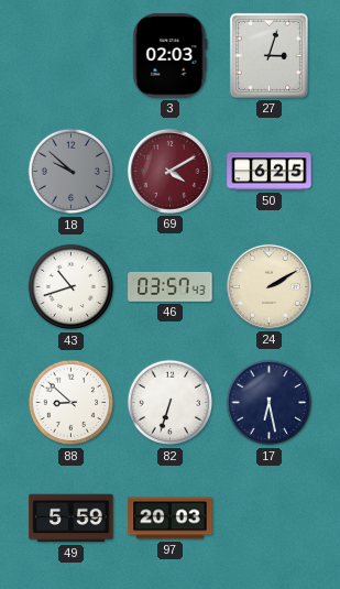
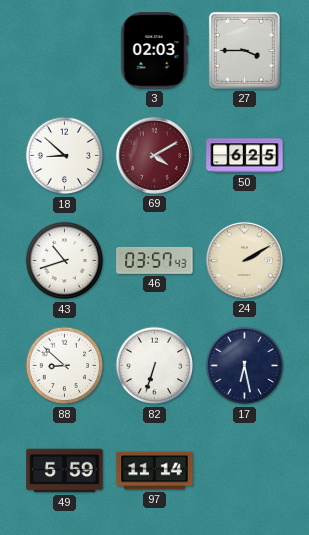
27: 3:03 -> 3:45
18: 9:52 -> 8:52
18 dial: grey -> white
97: 20:03 -> 11:14
